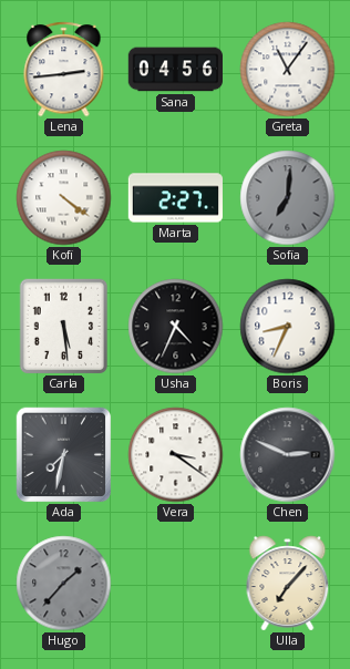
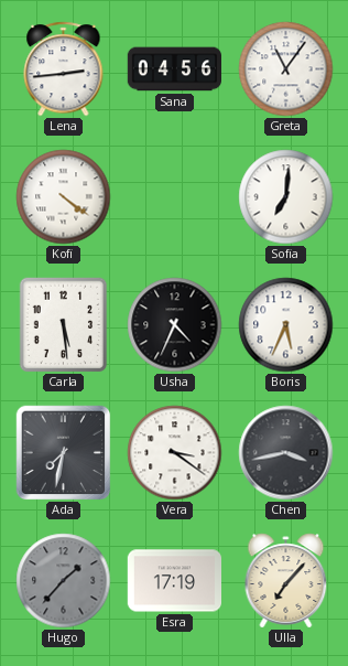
Marta: 2:27 -> none
Sofia dial: grey -> white
Boris: 8:34 -> 5:34
Chen: 2:49 -> 3:43
Esra: none -> 17:19
